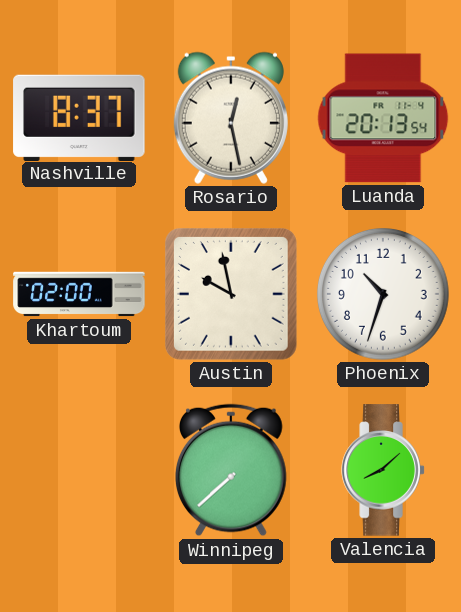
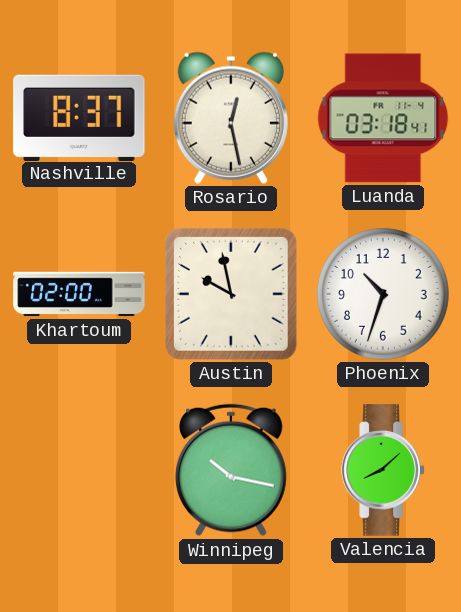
Luanda: 20:13 -> 03:18
Winnipeg: 7:38 -> 10:17
